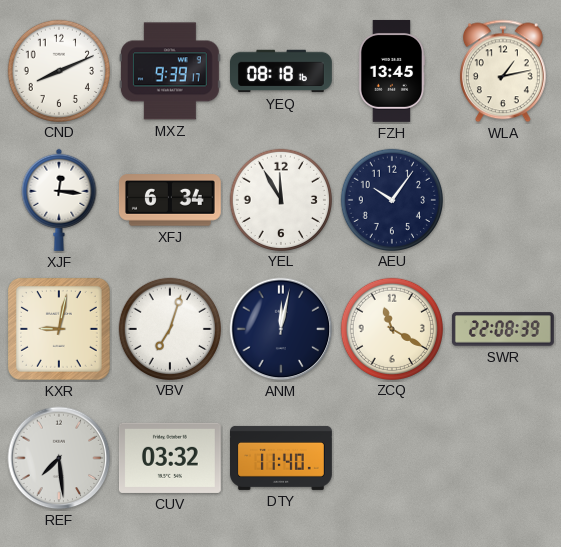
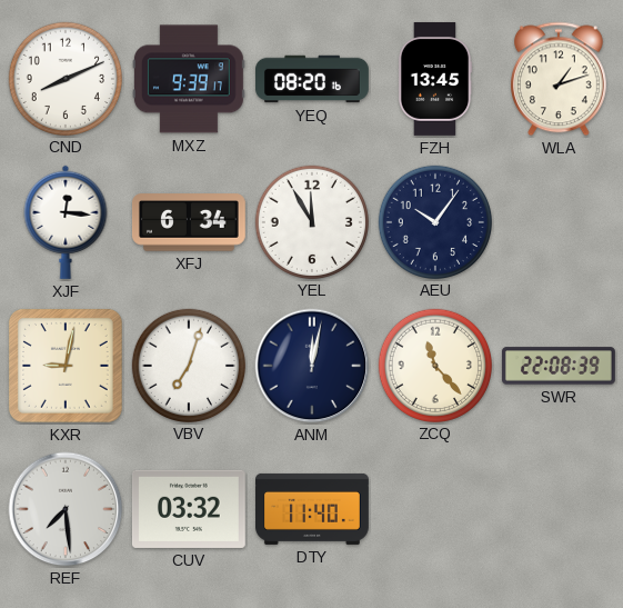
YEQ: 08:18 -> 08:20
WLA: 1:13 -> 1:12
ZCQ: 11:20 -> 11:23
